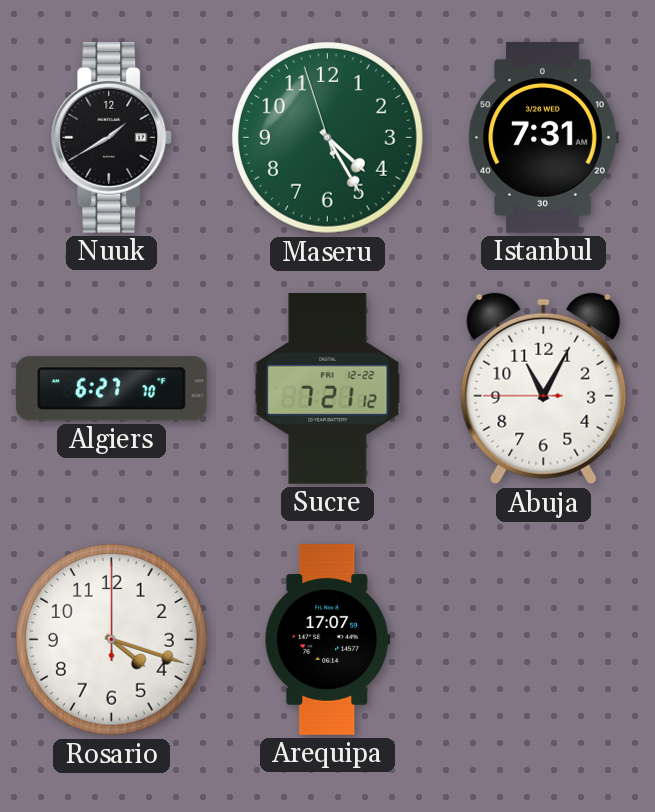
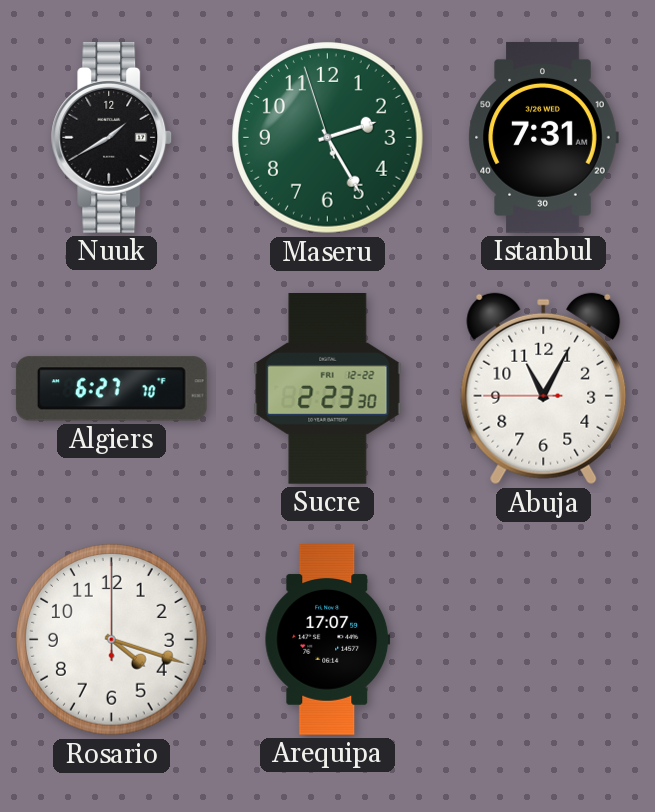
Maseru: 4:24 -> 2:24
Sucre: 7:21 -> 2:23
